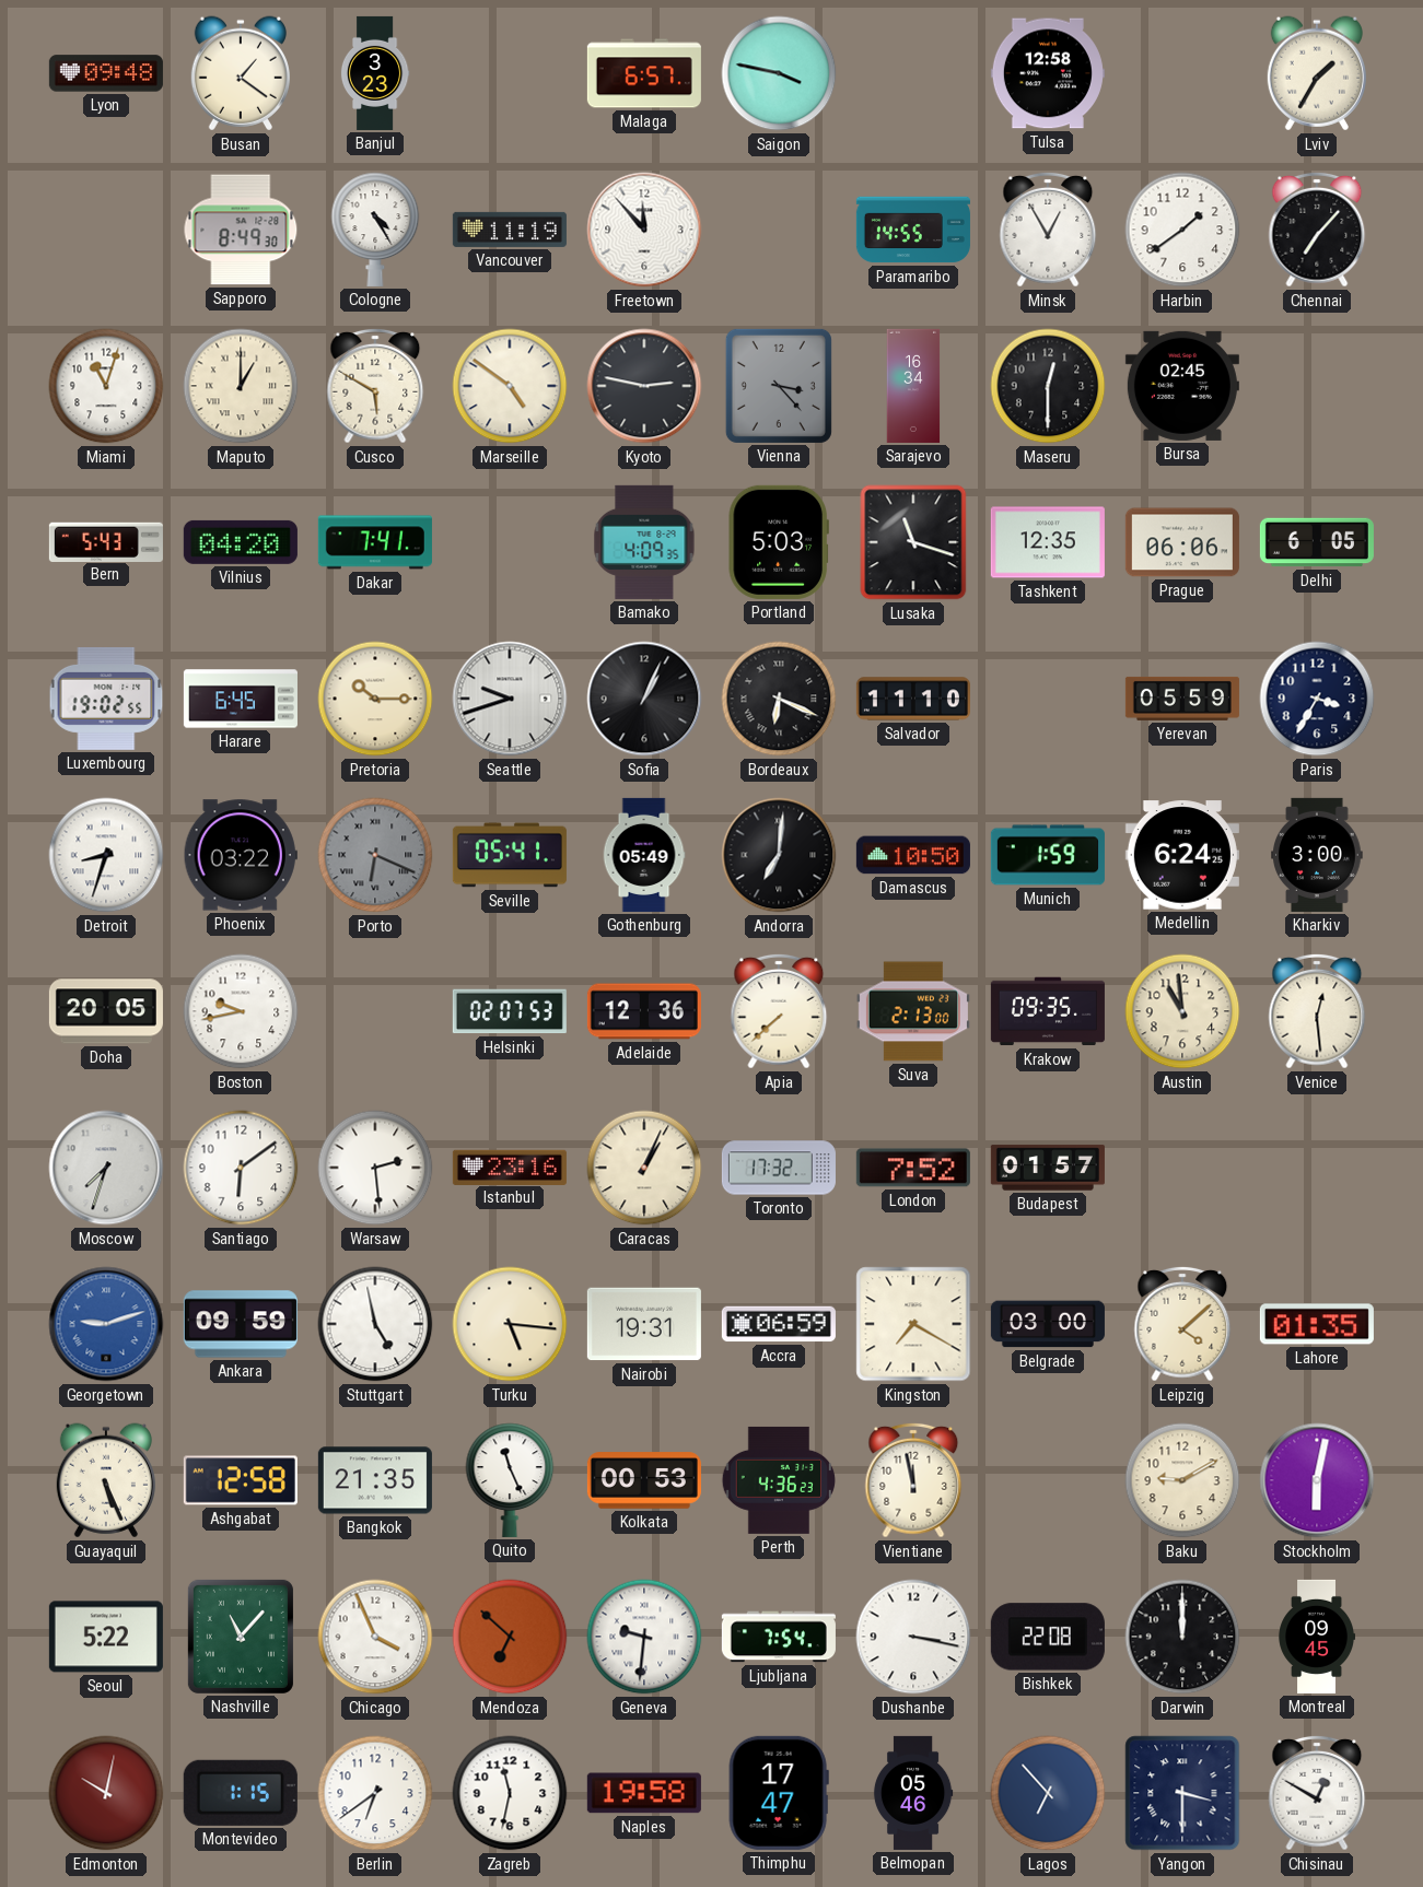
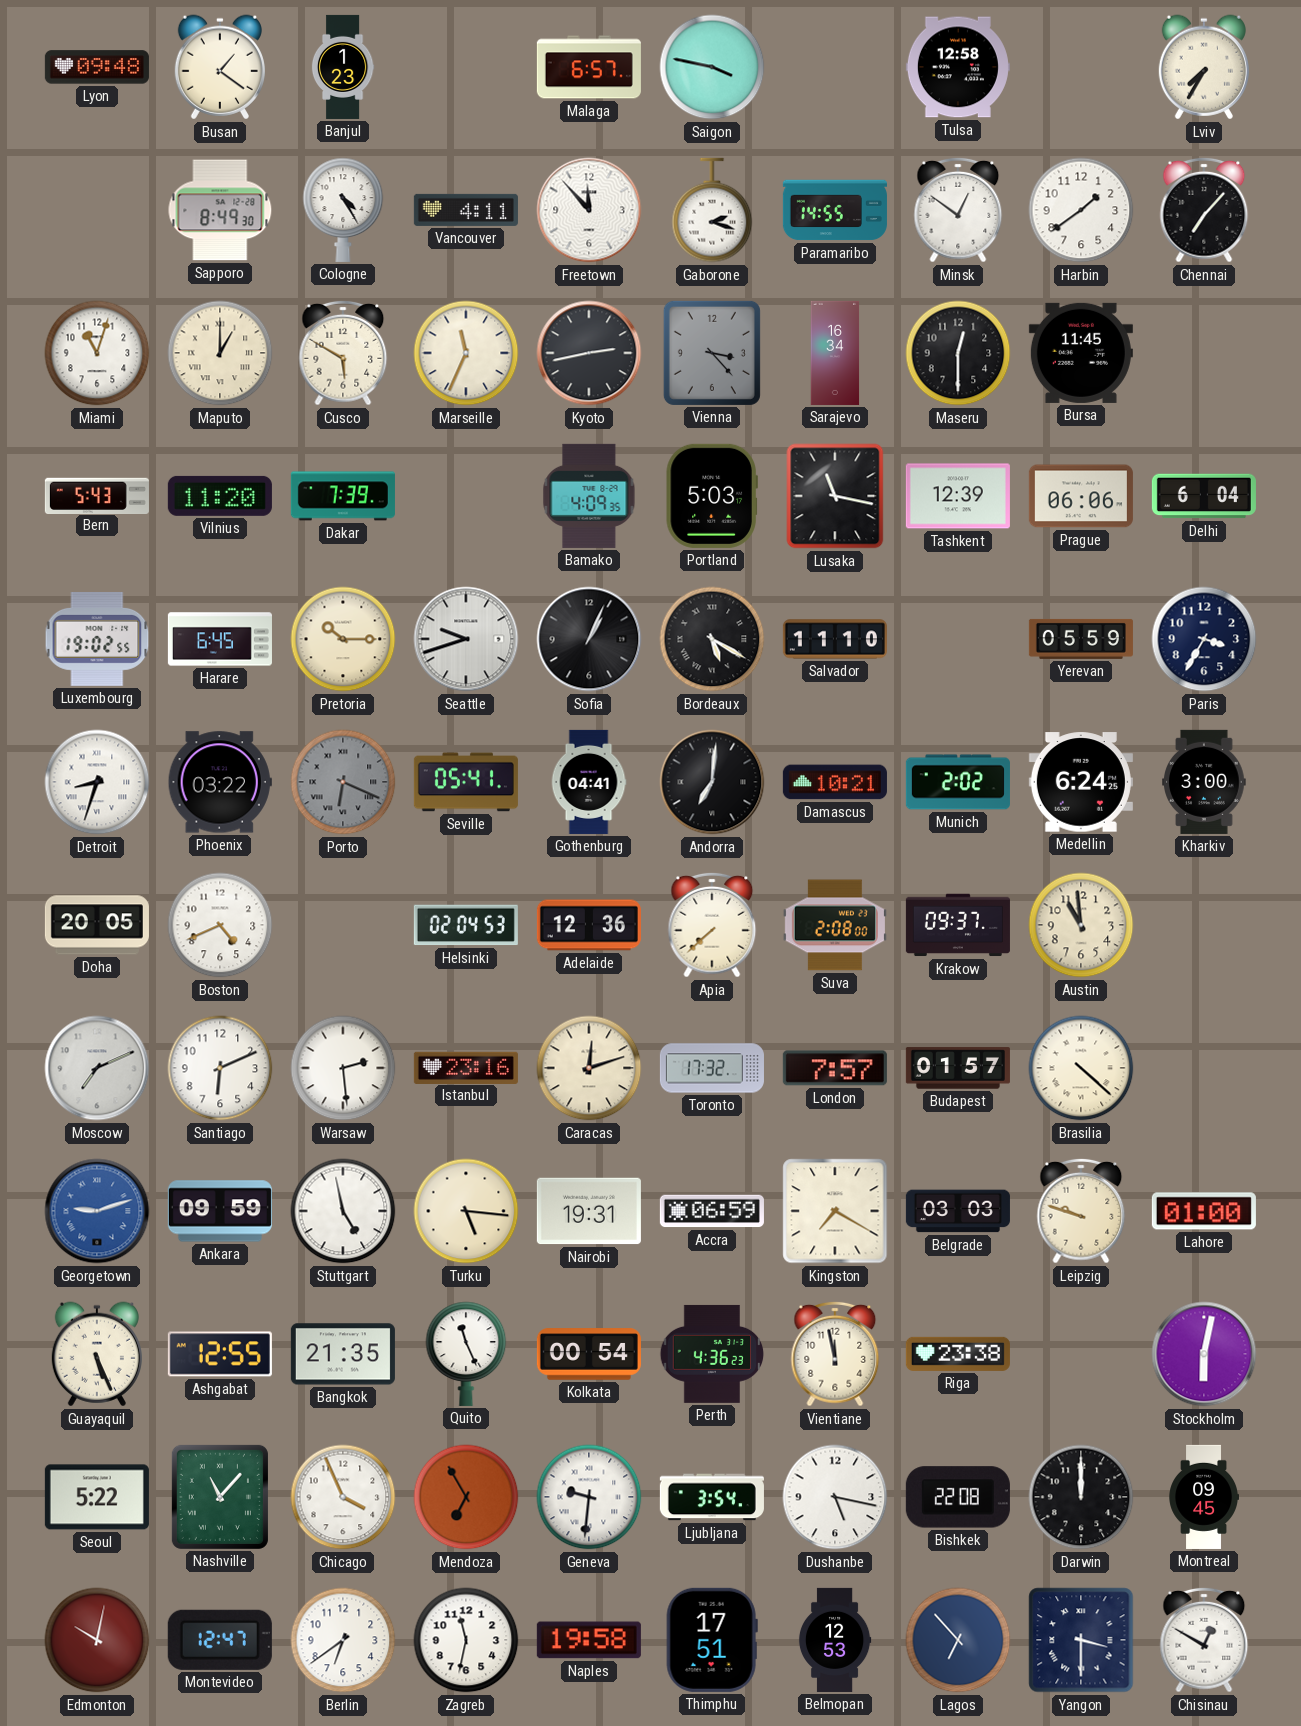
Banjul: 3:23 -> 1:23
Lviv: 1:35 -> 7:35
Vancouver: 11:19 -> 4:11
Gaborone: none -> 2:18
Minsk: 12:55 -> 12:51
Marseille: 4:51 -> 11:34
Kyoto: 2:47 -> 2:43
Bursa: 02:45 -> 11:45
Vilnius: 04:20 -> 11:20
Dakar: 7:41 -> 7:39
Lusaka: 11:18 -> 11:17
Tashkent: 12:35 -> 12:39
Delhi: 6:05 -> 6:04
Bordeaux: 6:19 -> 5:20
Gothenburg: 05:49 -> 04:41
Damascus: 10:50 -> 10:21
Munich: 1:59 -> 2:02
Boston: 9:43 -> 4:41
Helsinki: 02:07 -> 02:04
Suva: 2:13 -> 2:08
Krakow: 09:35 -> 09:37
Venice: 12:29 -> none
Moscow: 7:33 -> 7:11
Santiago: 6:09 -> 6:11
Caracas: 1:04 -> 12:12
London: 7:52 -> 7:57
Brasilia: none -> 4:22
Belgrade: 03:00 -> 03:03
Leipzig: 4:08 -> 9:48
Lahore: 01:35 -> 01:00
Ashgabat: 12:58 -> 12:55
Kolkata: 00:53 -> 00:54
Riga: none -> 23:38
Baku: 9:10 -> none
Mendoza: 6:52 -> 6:55
Ljubljana: 7:54 -> 3:54
Dushanbe: 3:17 -> 5:17
Montevideo: 1:15 -> 12:47
Thimphu: 17:47 -> 17:51
Belmopan: 05:46 -> 12:53
